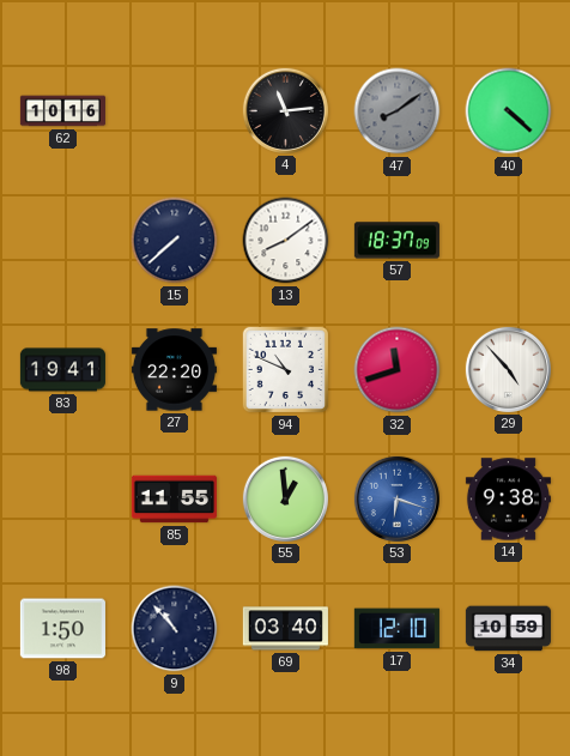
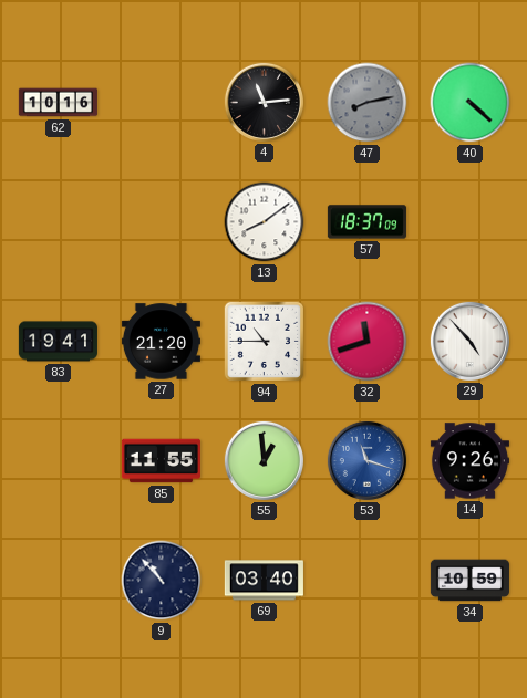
47: 8:09 -> 8:13
15: 7:38 -> none
27: 22:20 -> 21:20
94: 10:49 -> 10:45
53: 6:18 -> 11:18
14: 9:38 -> 9:26
98: 1:50 -> none
17: 12:10 -> none
